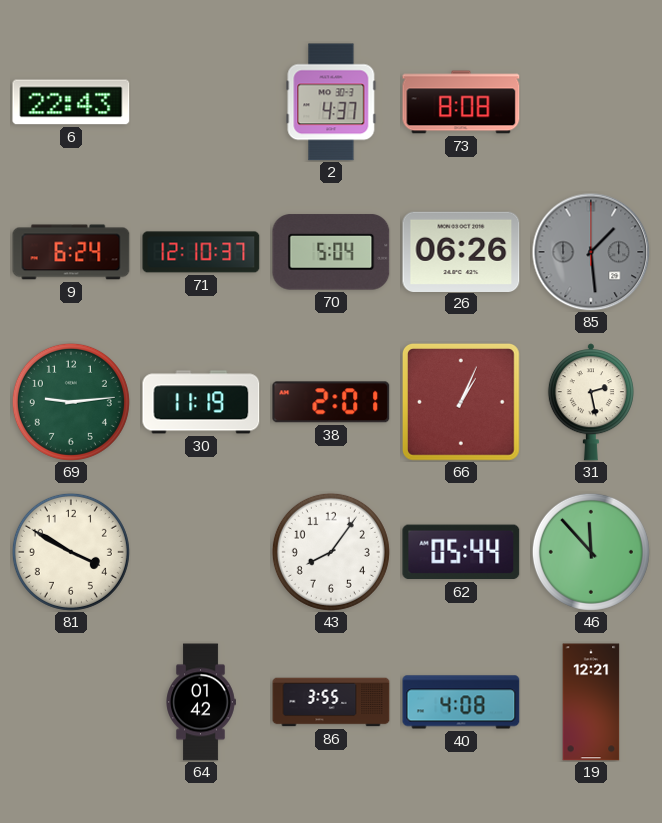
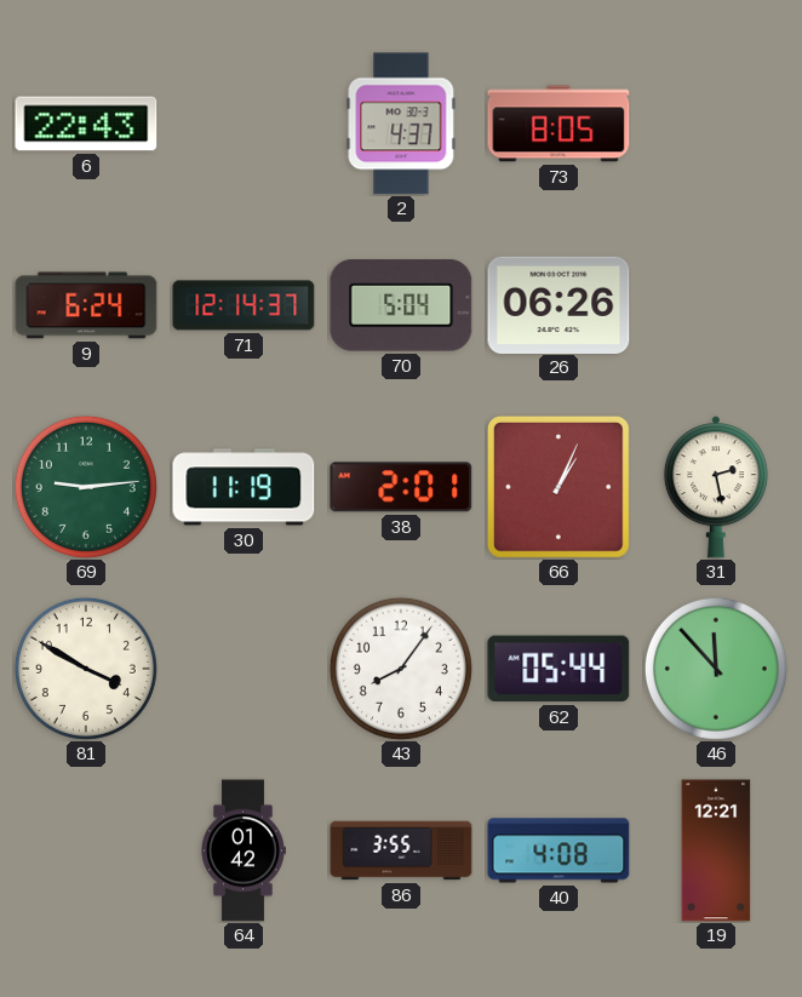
73: 8:08 -> 8:05
71: 12:10 -> 12:14
85: 1:29 -> none
